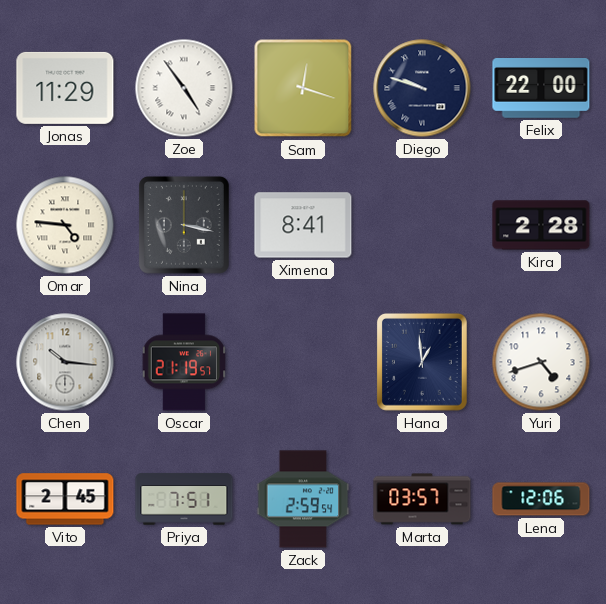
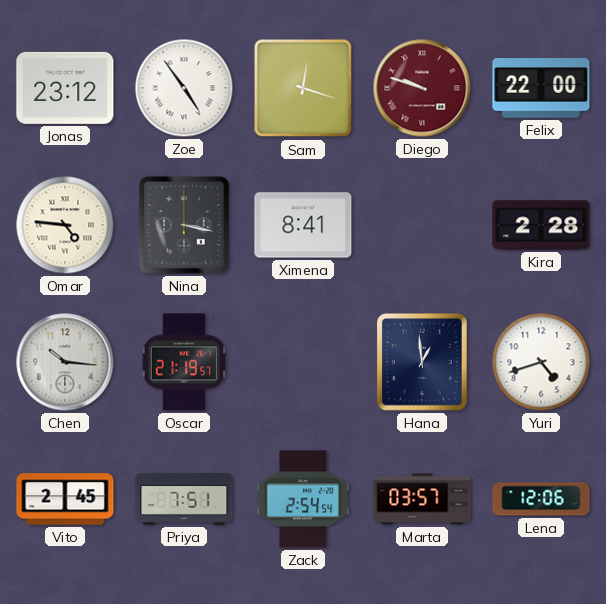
Jonas: 11:29 -> 23:12
Diego dial: navy -> burgundy
Zack: 2:59 -> 2:54
